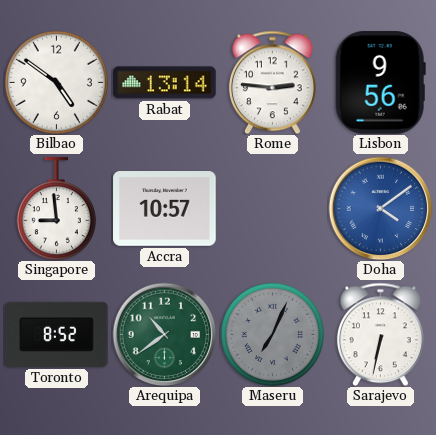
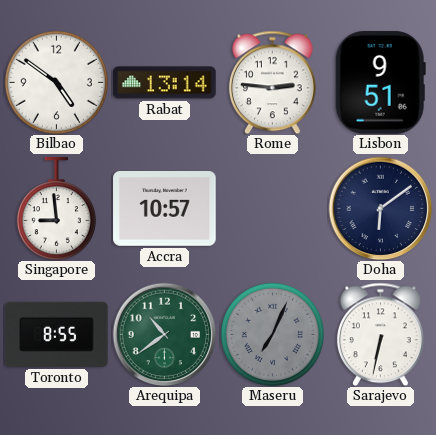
Lisbon: 9:56 -> 9:51
Doha: 4:09 -> 6:09
Doha dial: blue -> navy
Toronto: 8:52 -> 8:55
